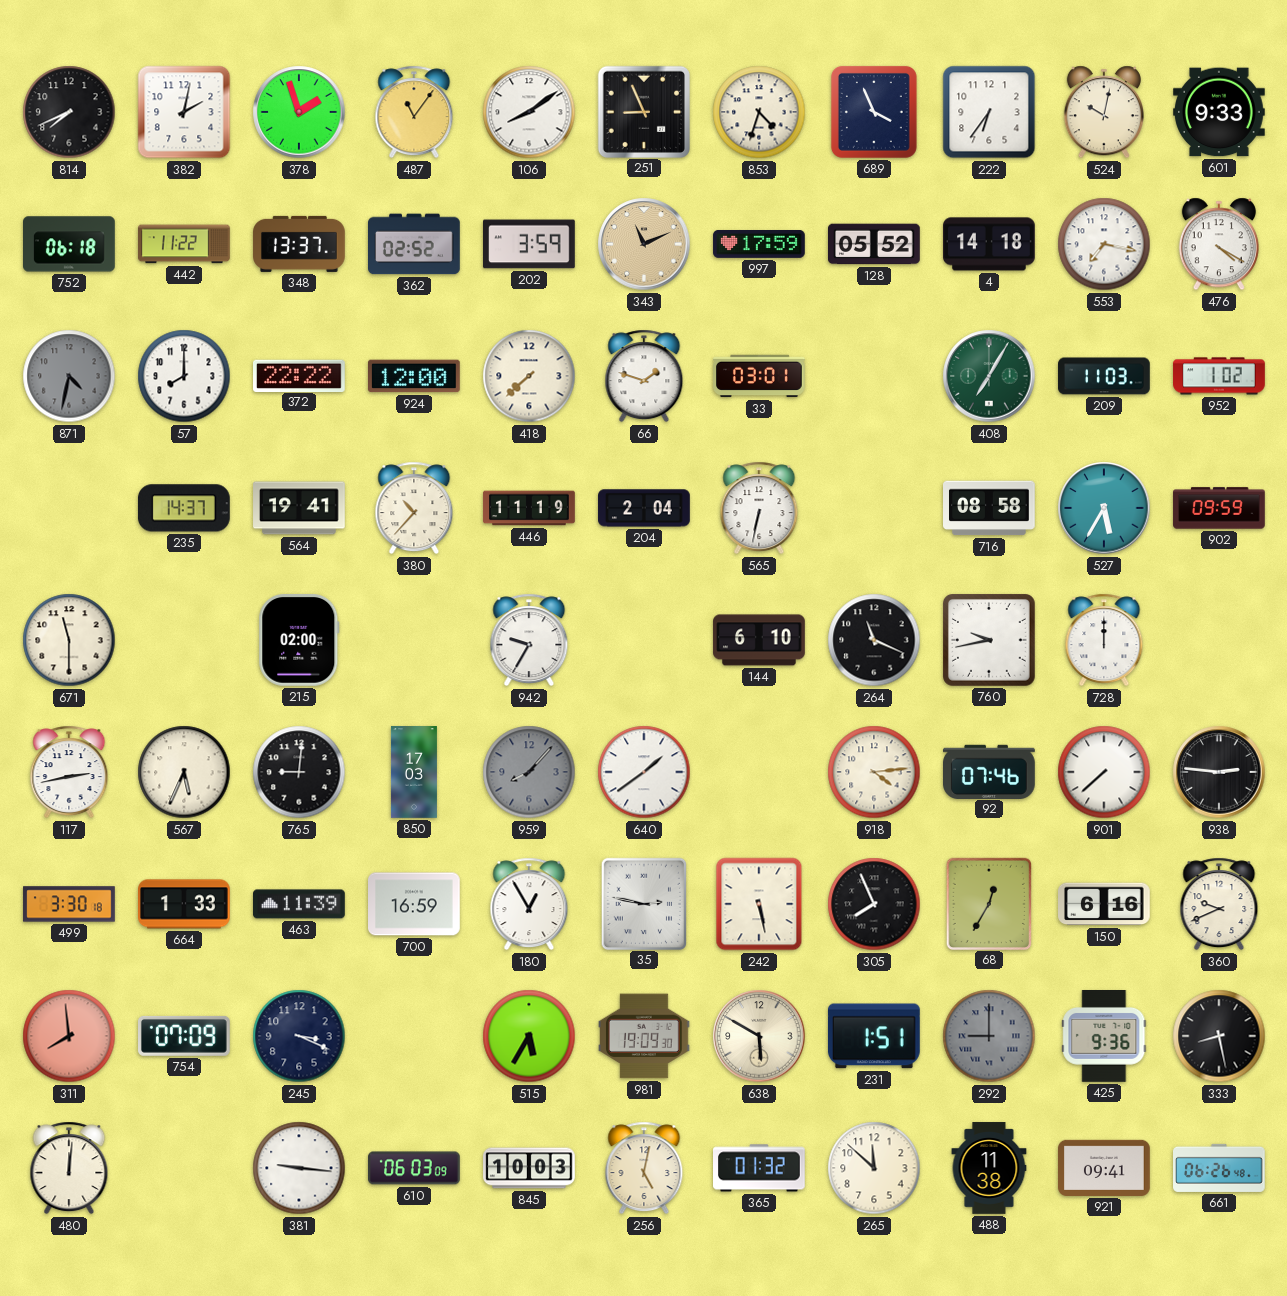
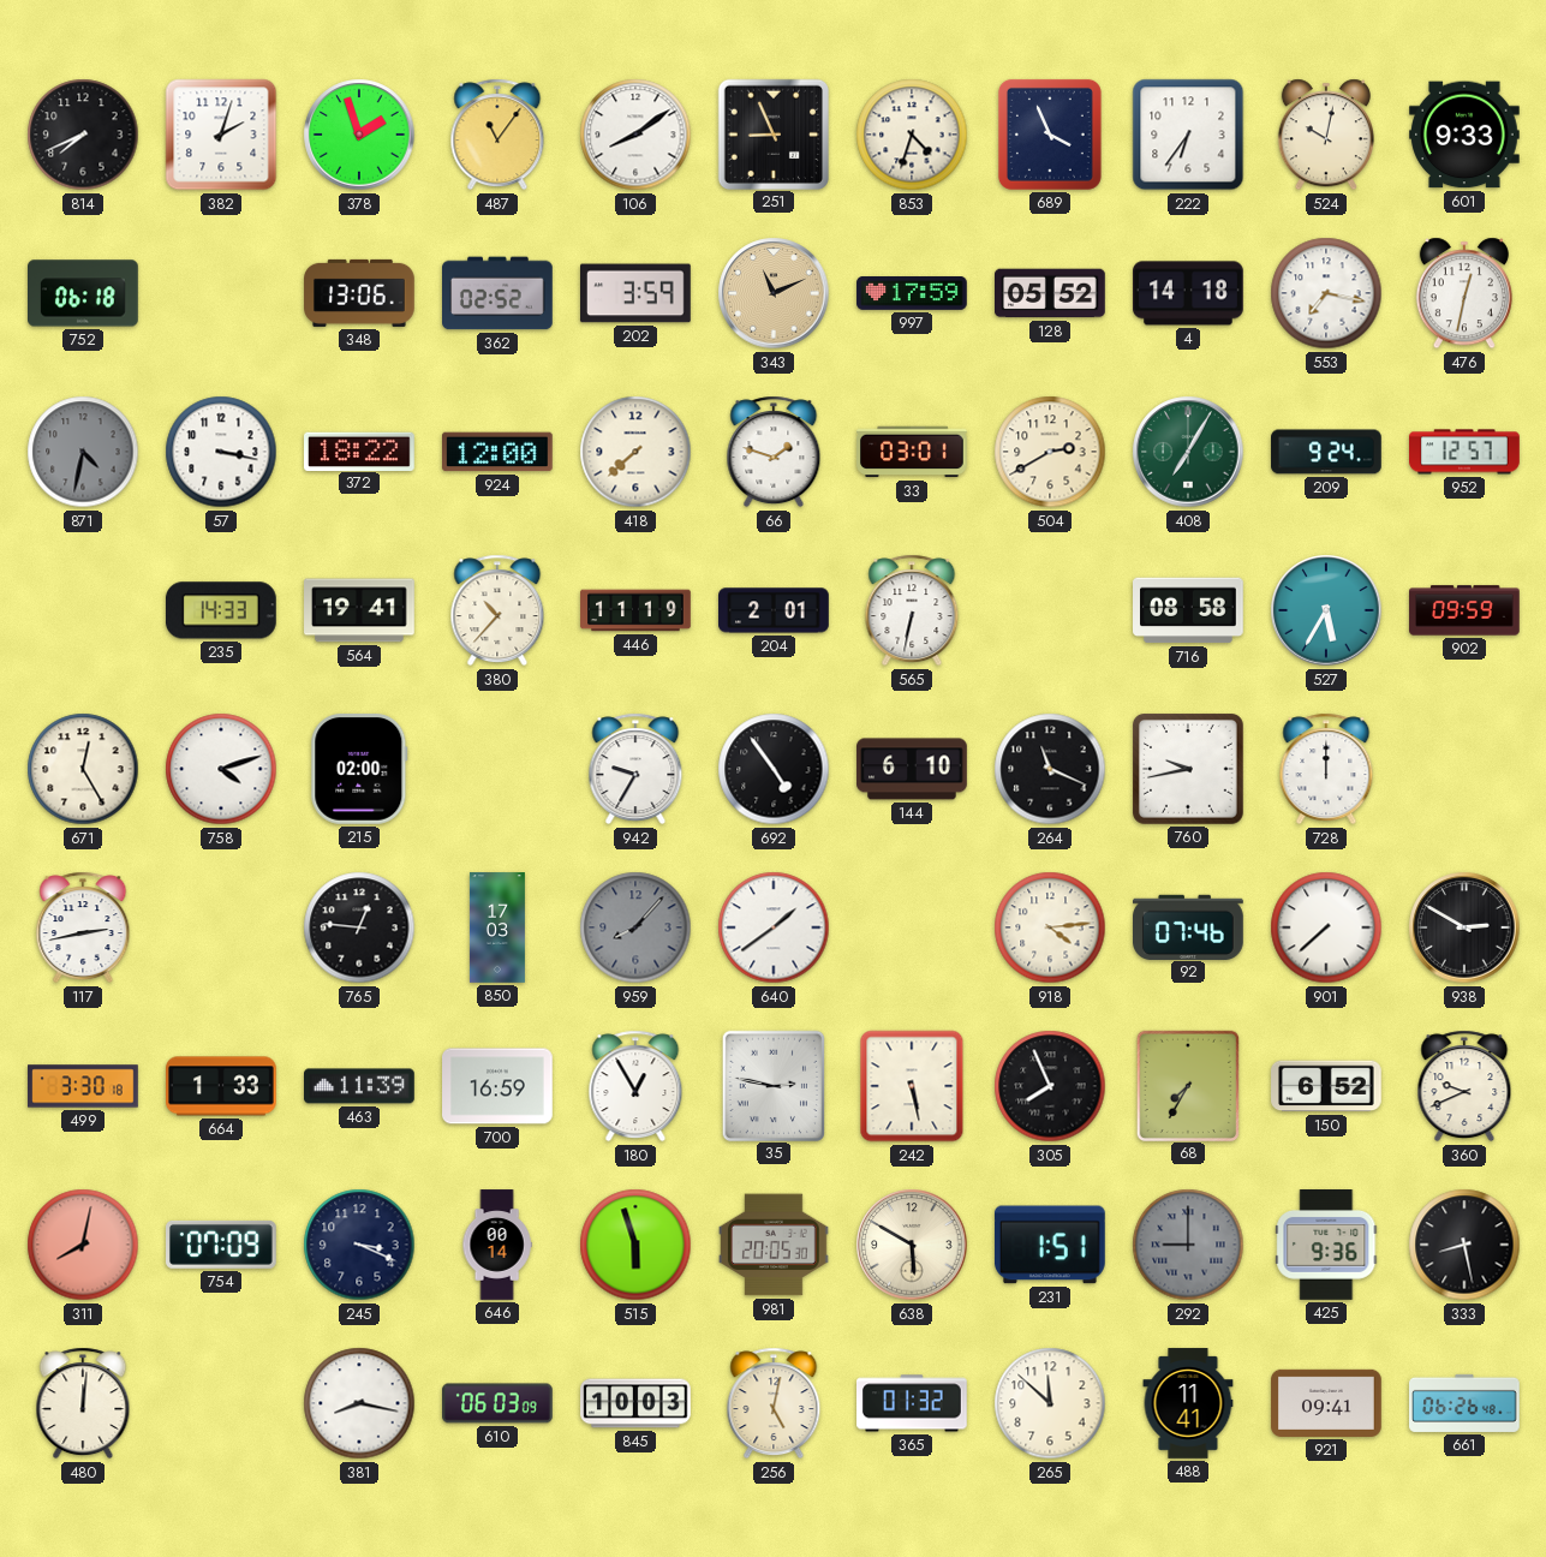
382: 2:02 -> 2:03
442: 11:22 -> none
348: 13:37 -> 13:06
476: 4:20 -> 12:32
57: 8:00 -> 3:17
372: 22:22 -> 18:22
504: none -> 2:40
209: 11:03 -> 9:24
952: 1:02 -> 12:57
235: 14:37 -> 14:33
204: 2:04 -> 2:01
671: 11:30 -> 12:25
758: none -> 4:12
692: none -> 4:54
567: 5:34 -> none
765: 9:01 -> 12:46
938: 2:46 -> 2:50
68: 12:35 -> 7:35
150: 6:16 -> 6:52
311: 7:59 -> 8:02
646: none -> 00:14
515: 5:35 -> 5:57
981: 19:09 -> 20:05
381: 9:16 -> 8:17
488: 11:38 -> 11:41
